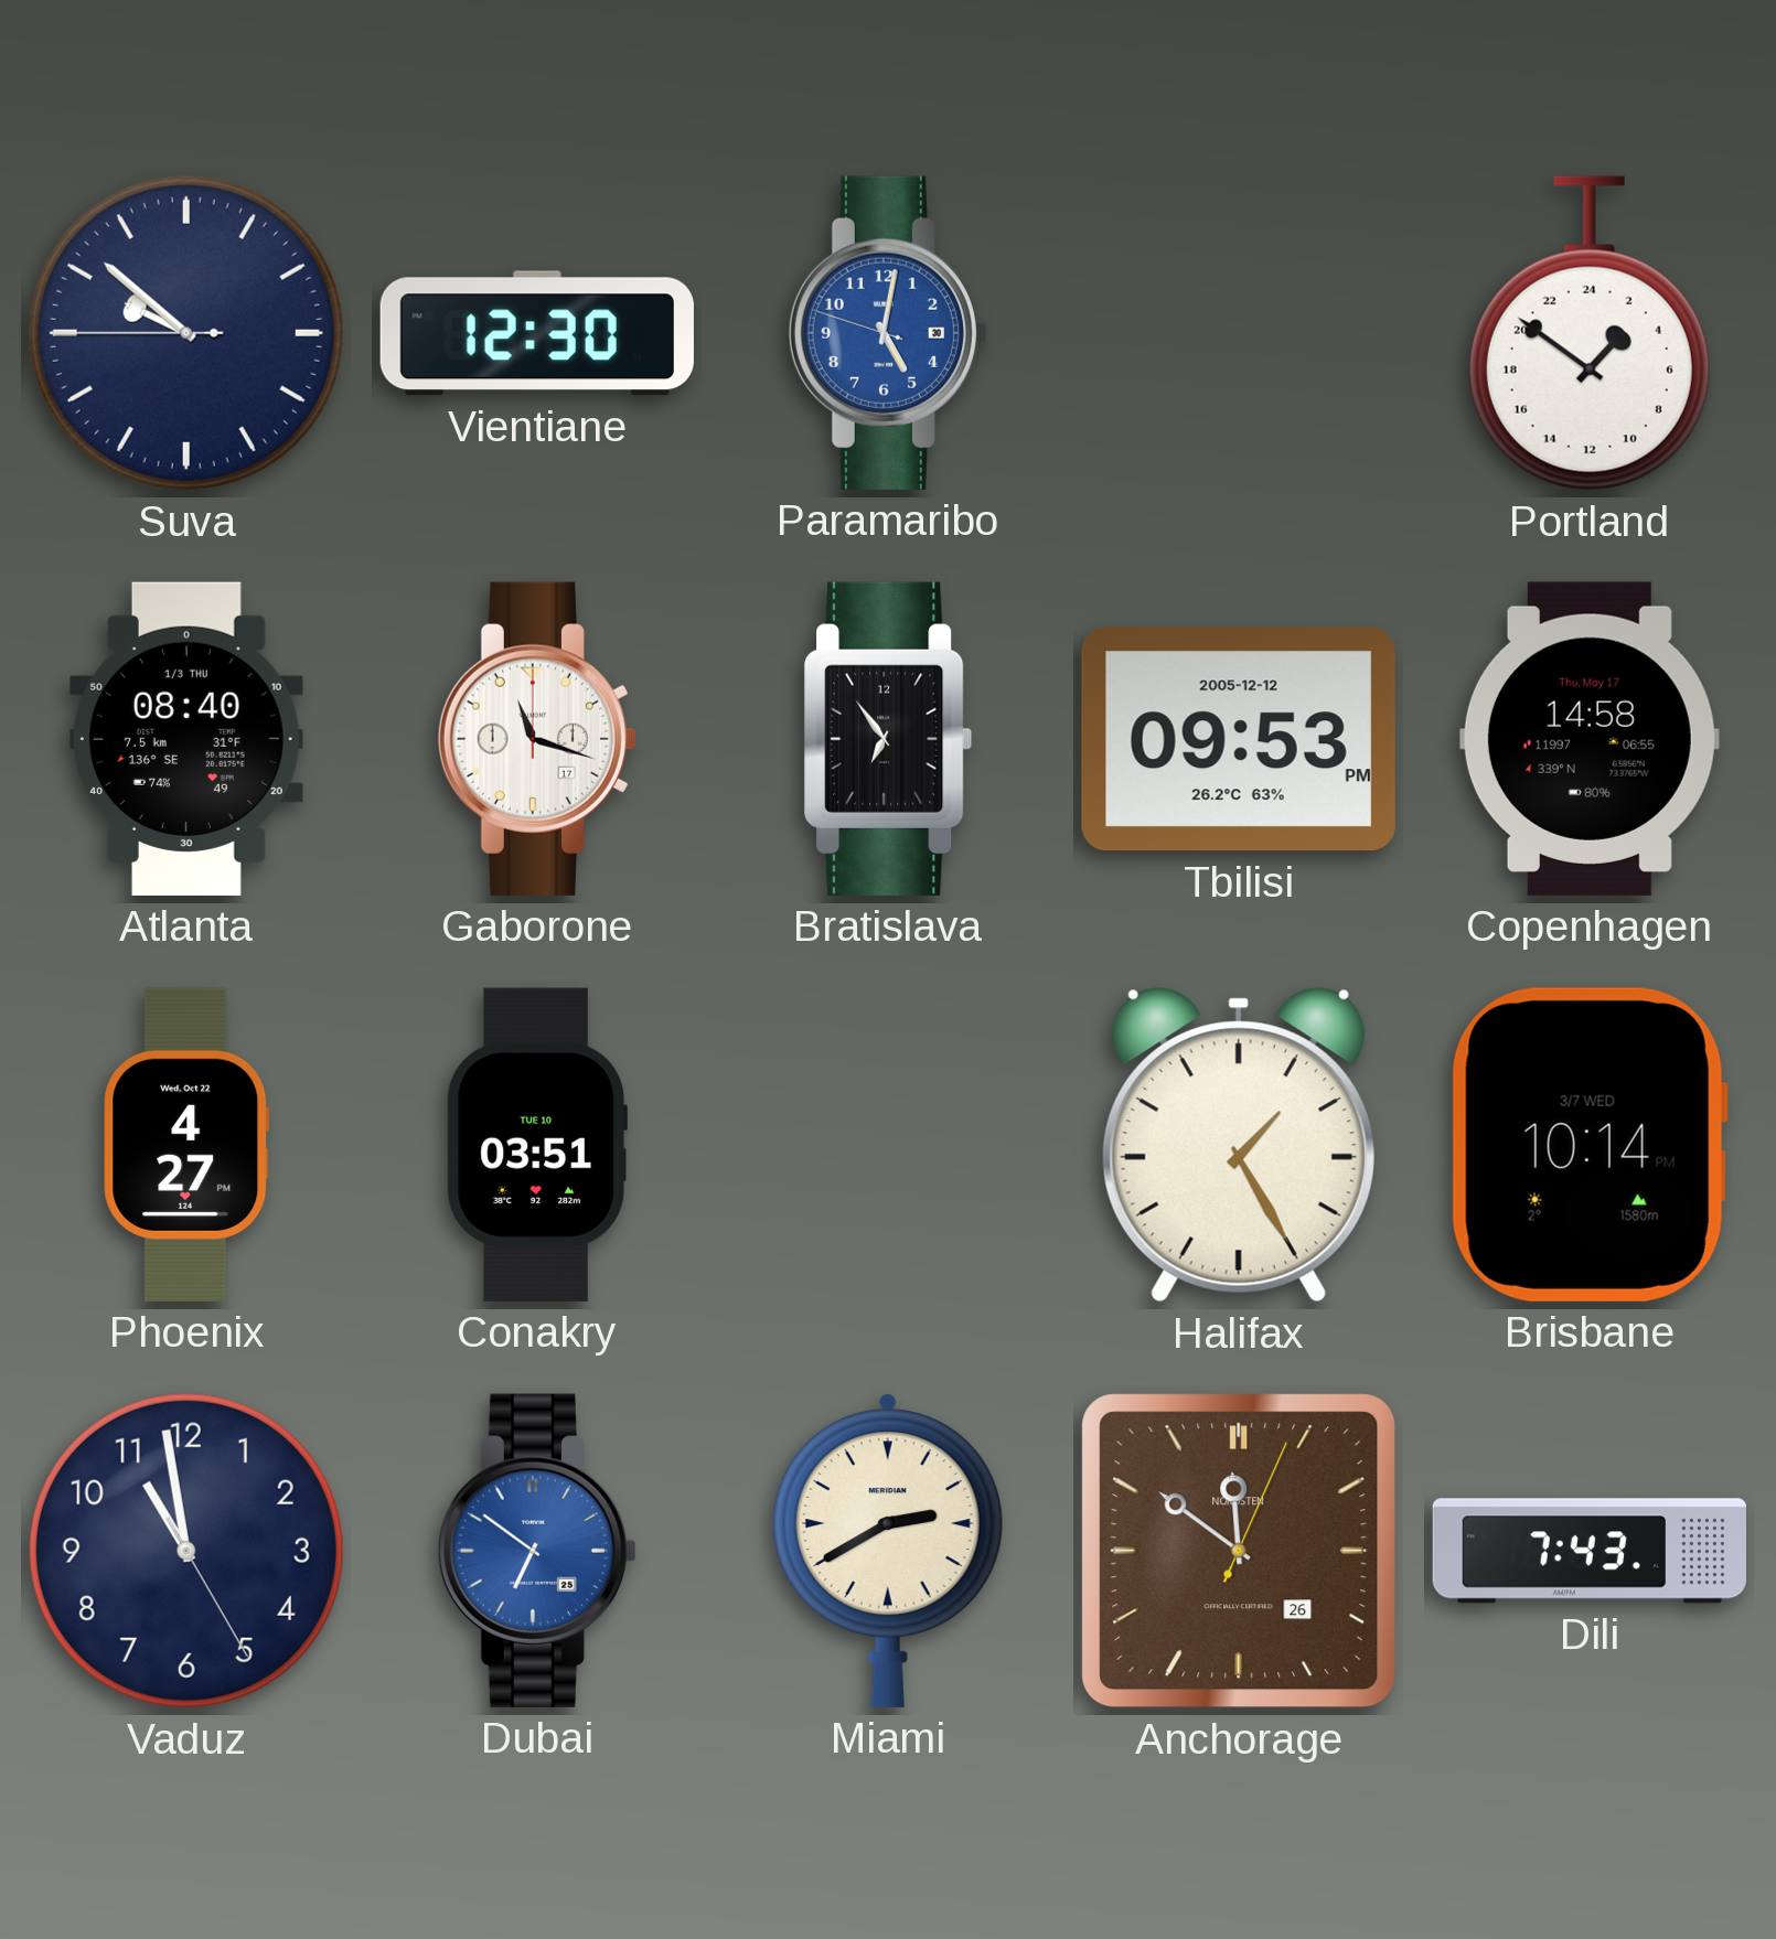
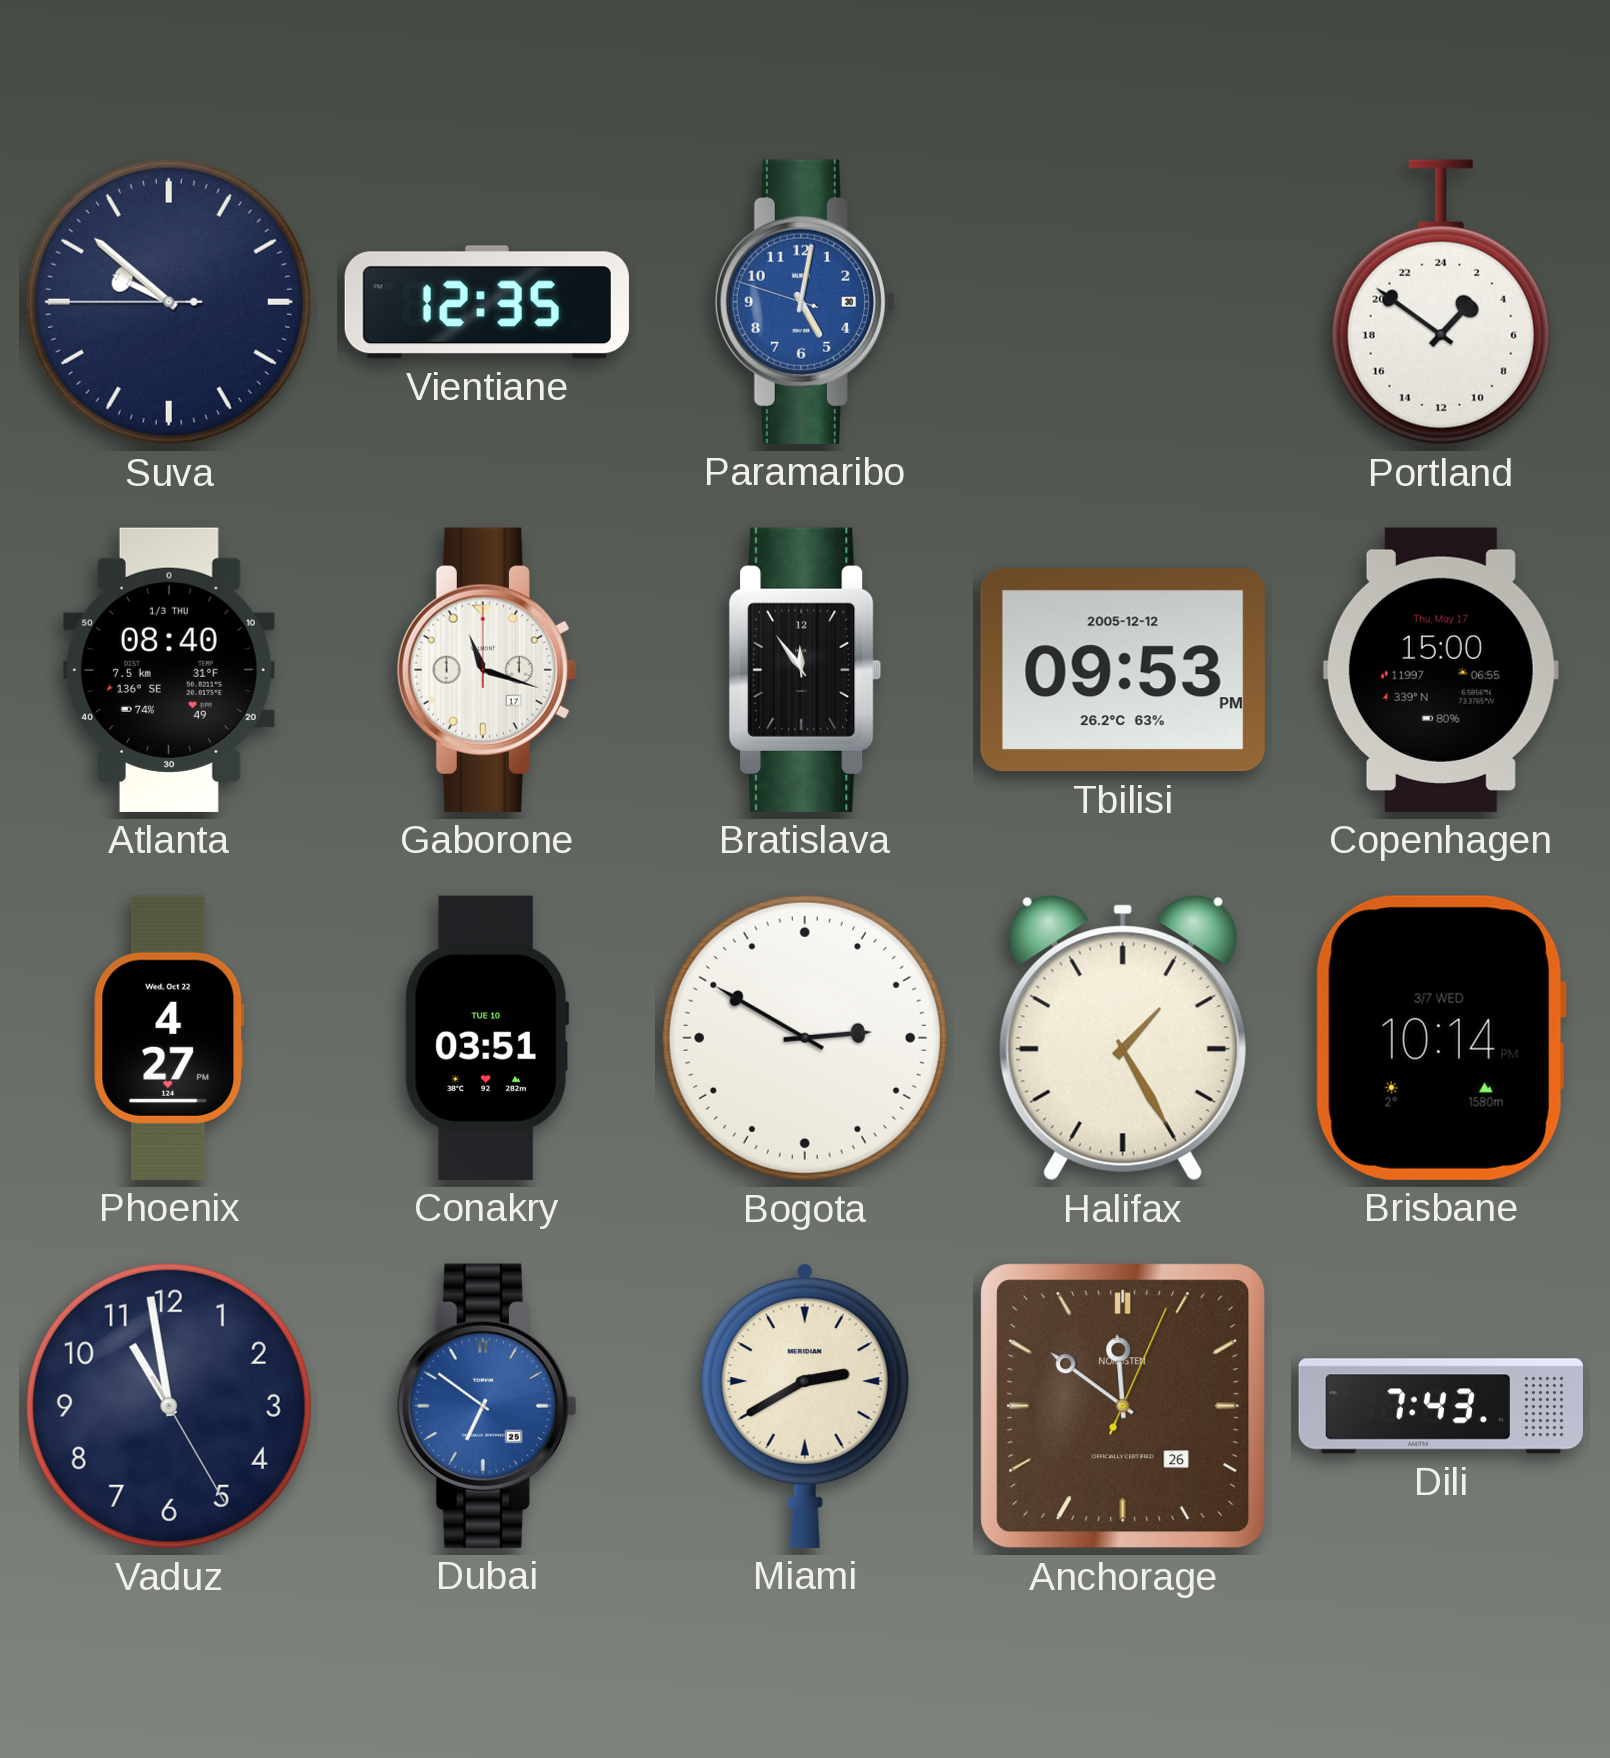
Vientiane: 12:30 -> 12:35
Bratislava: 6:54 -> 11:54
Copenhagen: 14:58 -> 15:00
Bogota: none -> 2:50
